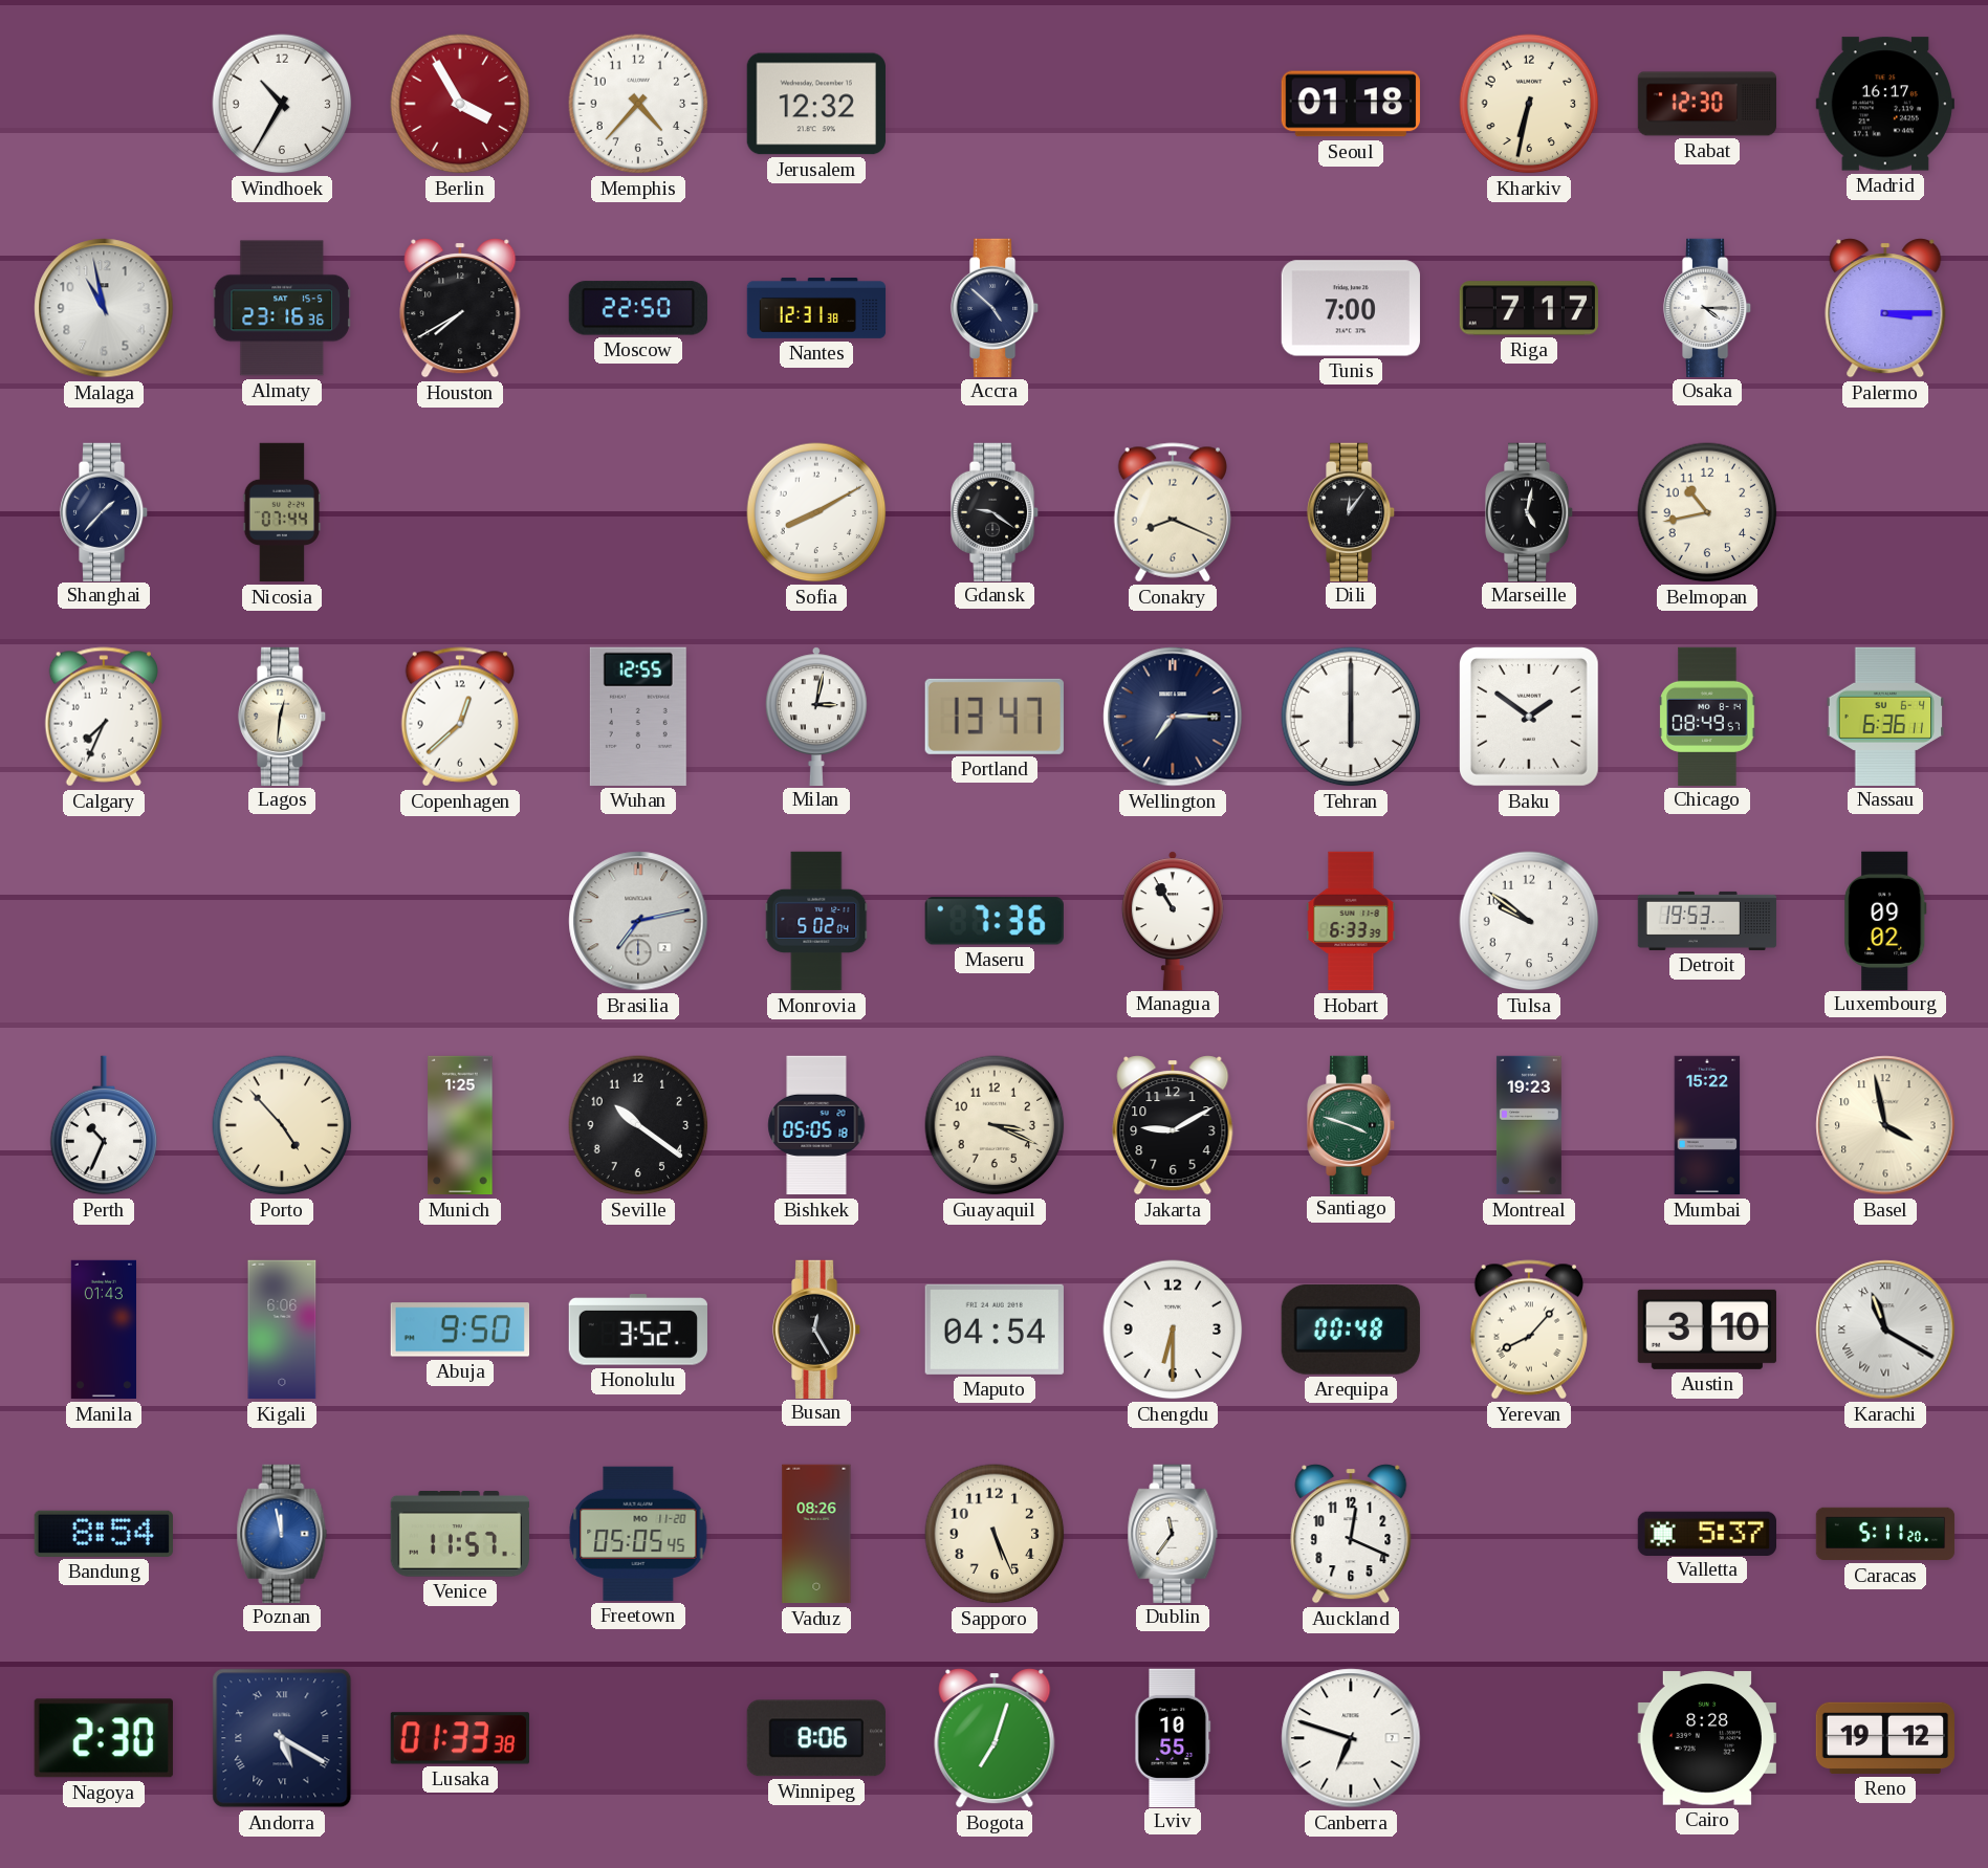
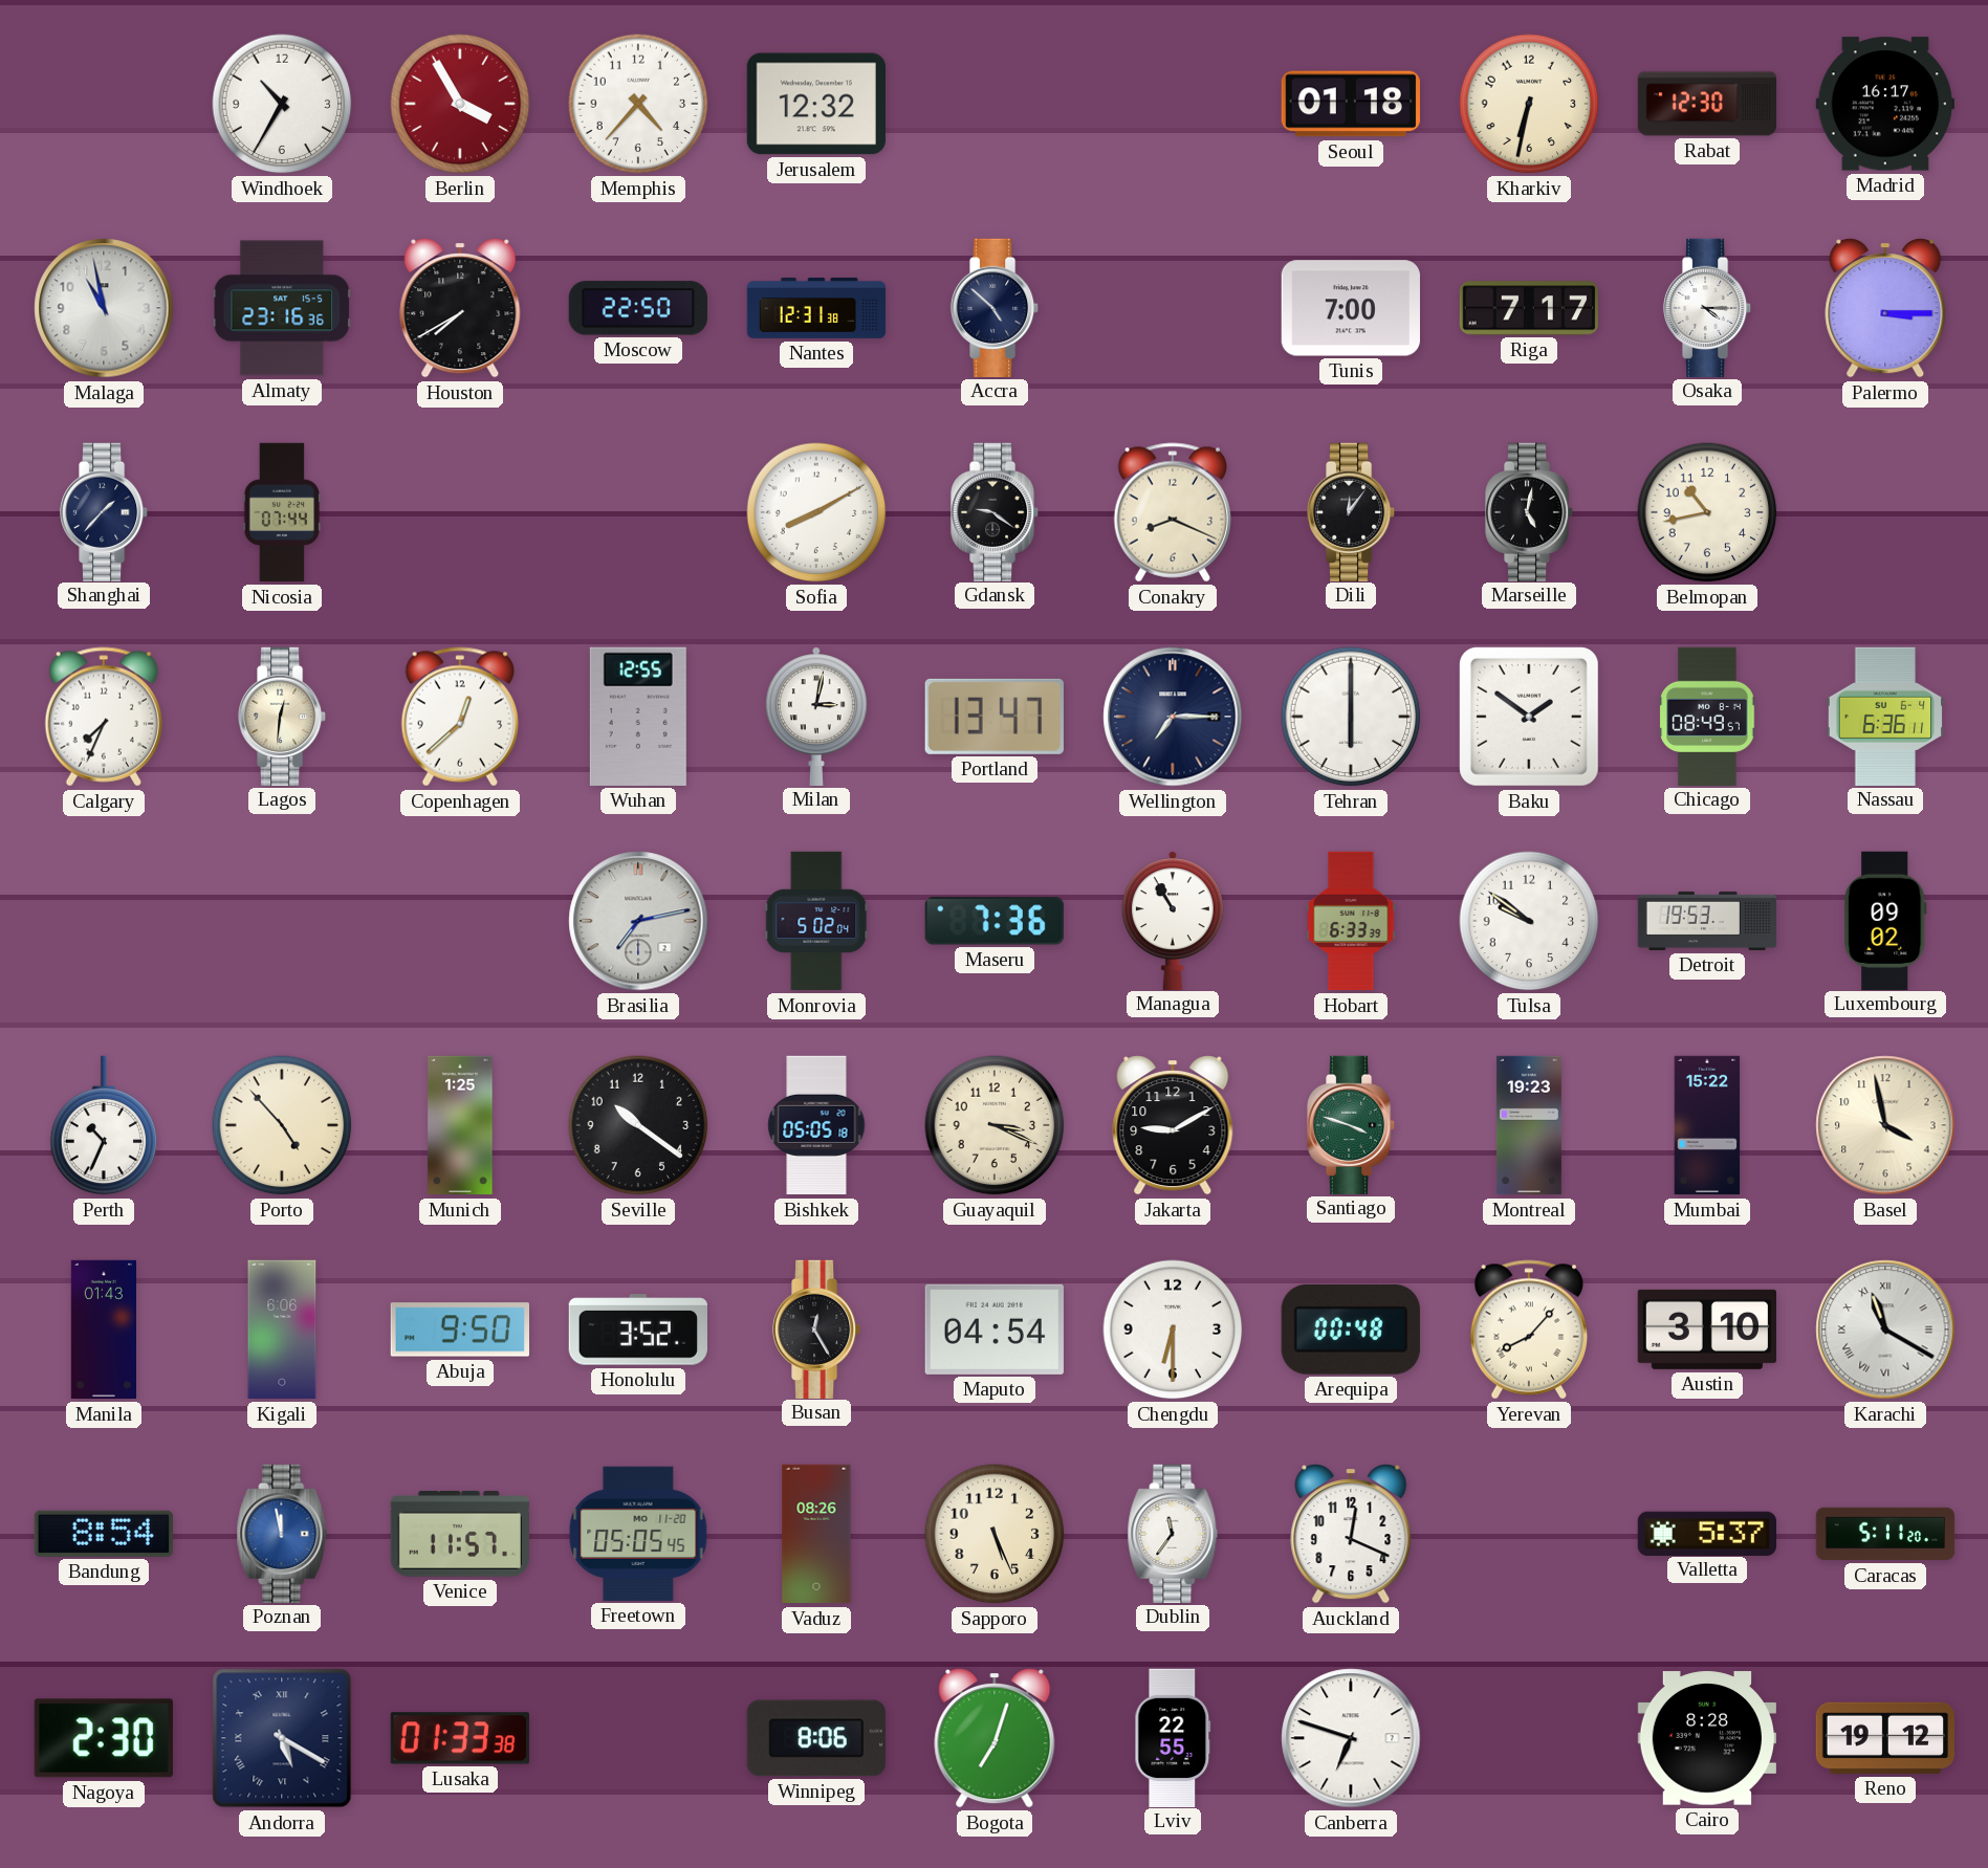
Lviv: 10:55 -> 22:55
